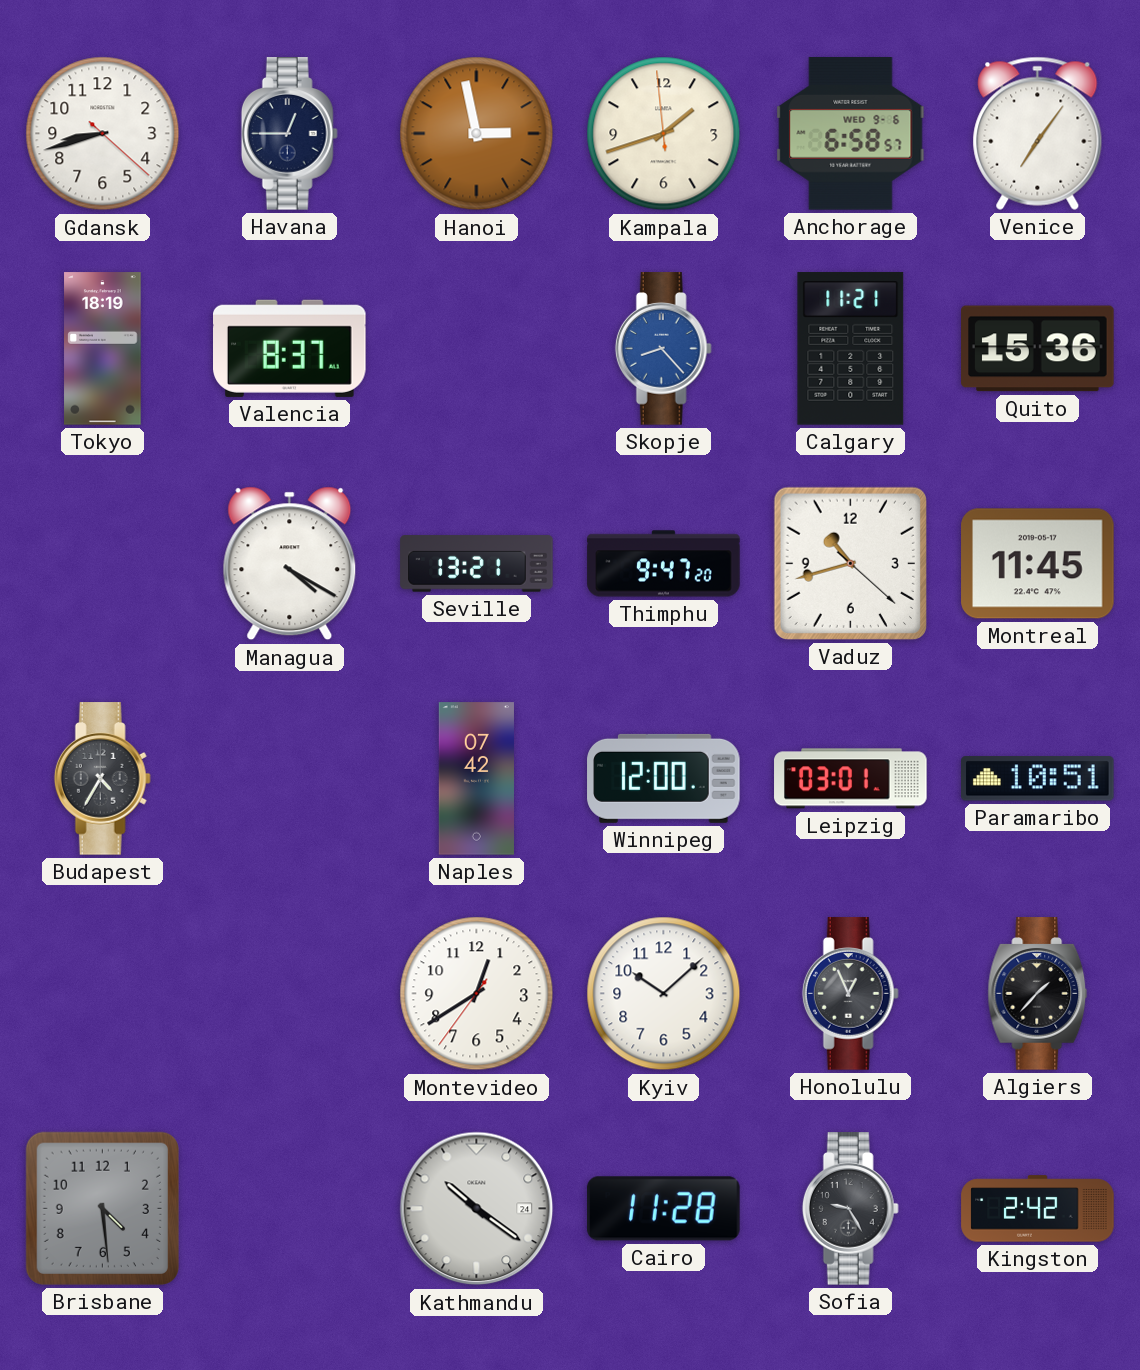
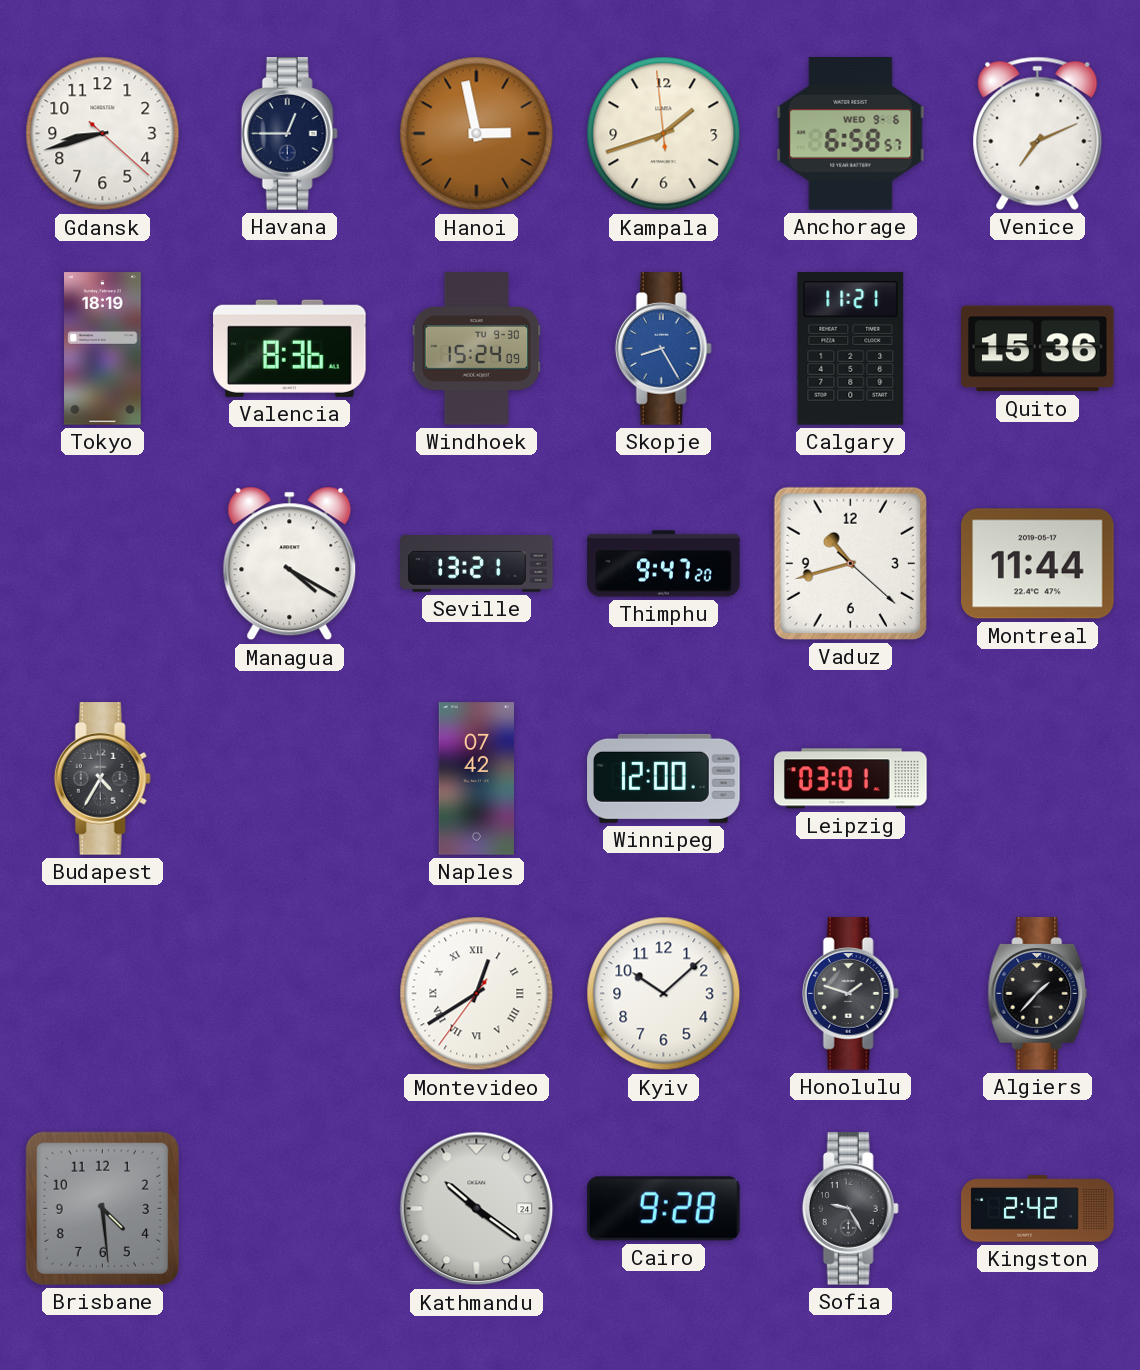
Venice: 7:06 -> 7:11
Valencia: 8:37 -> 8:36
Windhoek: none -> 15:24
Skopje: 8:23 -> 8:25
Montreal: 11:45 -> 11:44
Paramaribo: 10:51 -> none
Montevideo numerals: Arabic -> Roman
Honolulu: 12:56 -> 1:48
Cairo: 11:28 -> 9:28
